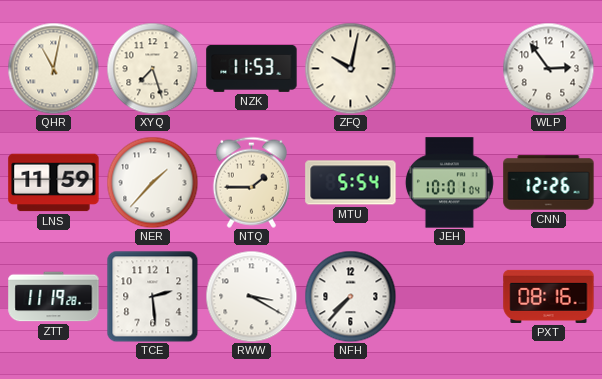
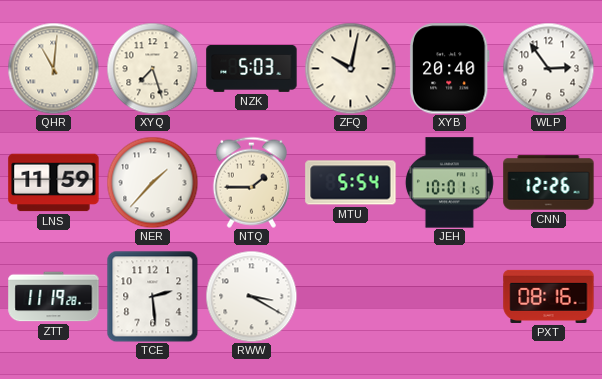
QHR: 11:02 -> 11:01
NZK: 11:53 -> 5:03
XYB: none -> 20:40
JEH: 10:01:04 -> 10:01:15
NFH: 7:37 -> none
